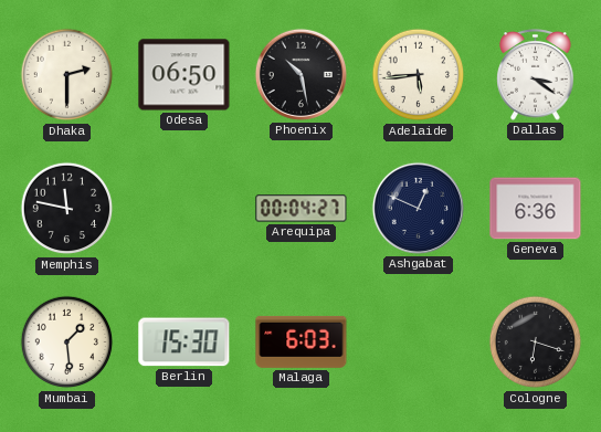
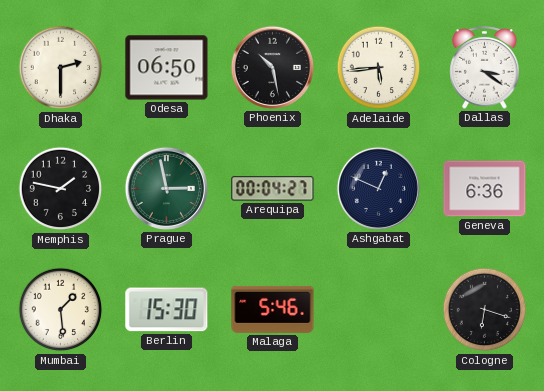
Memphis: 11:47 -> 1:47
Prague: none -> 2:58
Malaga: 6:03 -> 5:46
